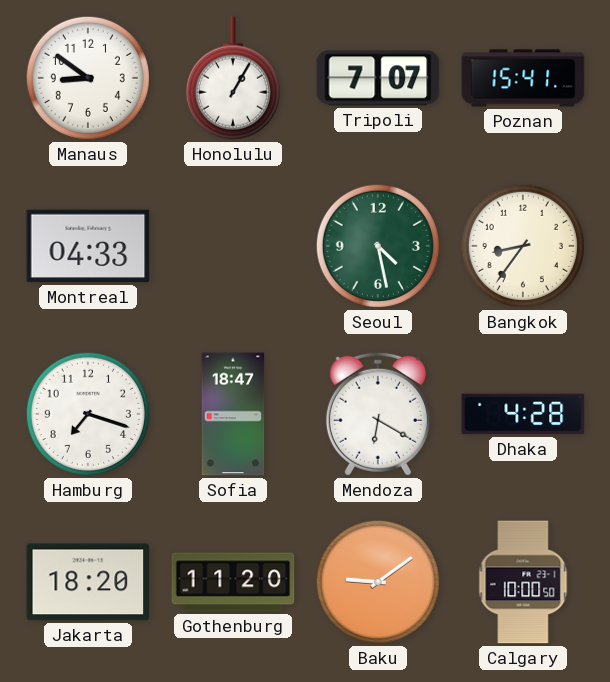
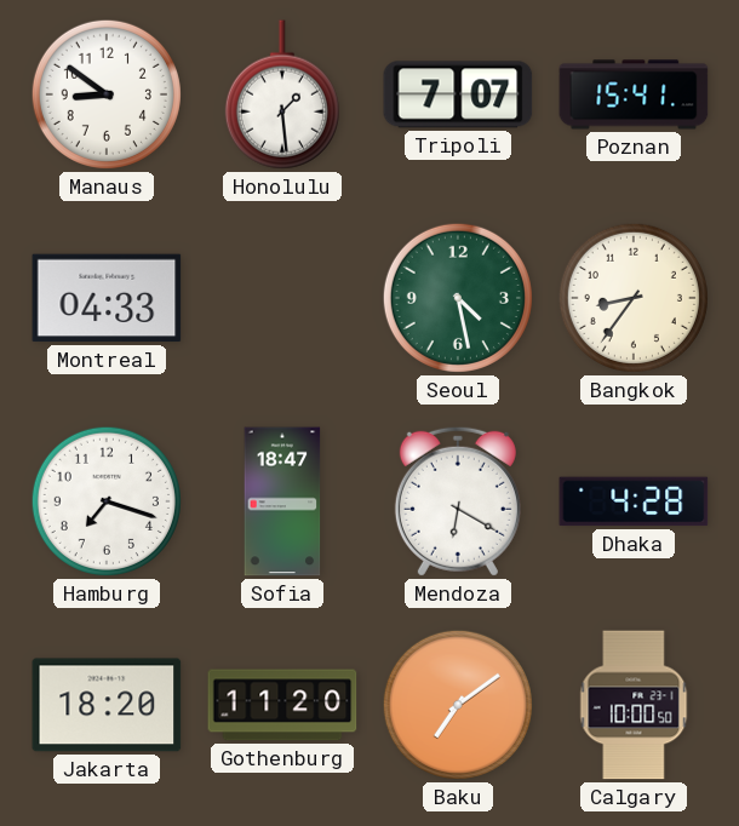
Honolulu: 1:05 -> 1:29
Baku: 9:09 -> 7:09
